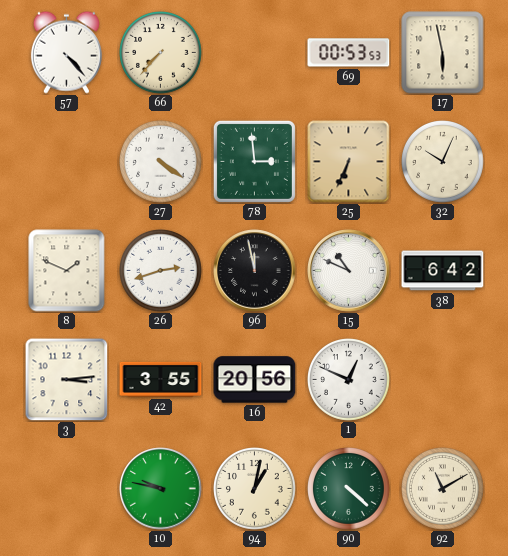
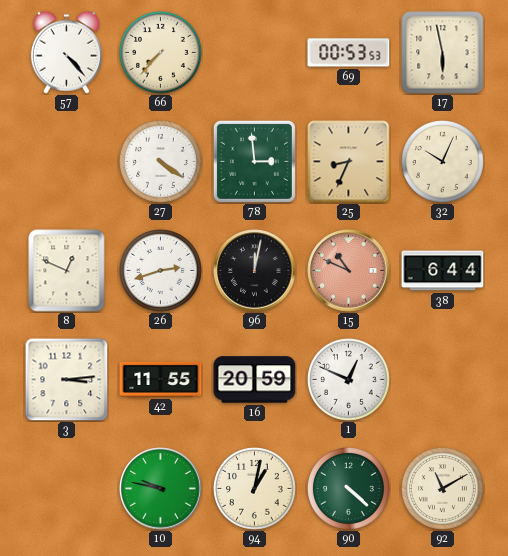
25: 6:34 -> 8:34
8: 1:49 -> 12:49
96: 11:58 -> 12:02
15 dial: white -> salmon
38: 6:42 -> 6:44
42: 3:55 -> 11:55
16: 20:56 -> 20:59
